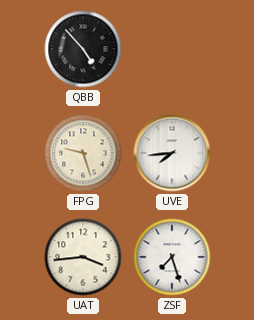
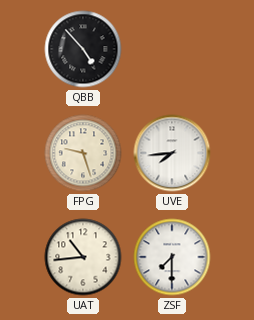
UAT: 3:44 -> 10:44
ZSF: 7:27 -> 7:30
